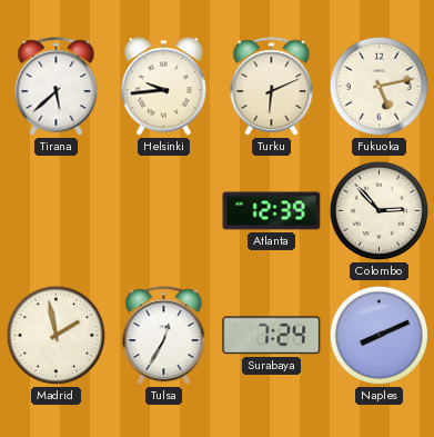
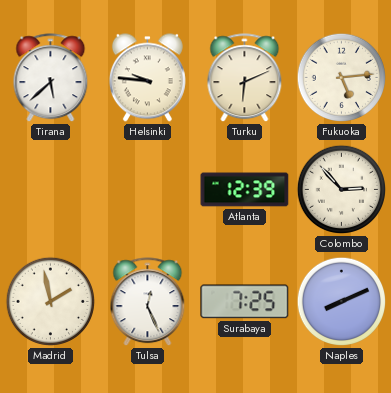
Helsinki: 9:44 -> 9:46
Fukuoka: 5:13 -> 5:14
Tulsa: 12:35 -> 12:26
Surabaya: 7:24 -> 7:25
